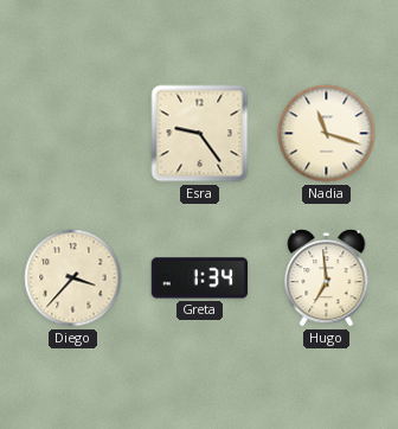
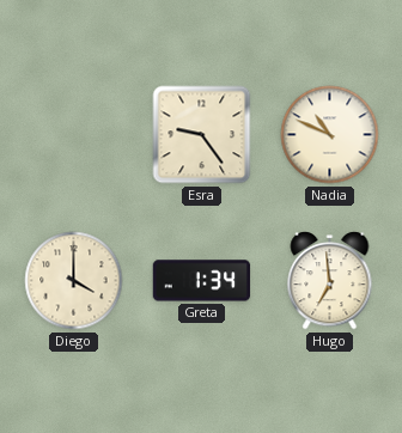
Nadia: 11:18 -> 10:49
Diego: 3:37 -> 4:00
